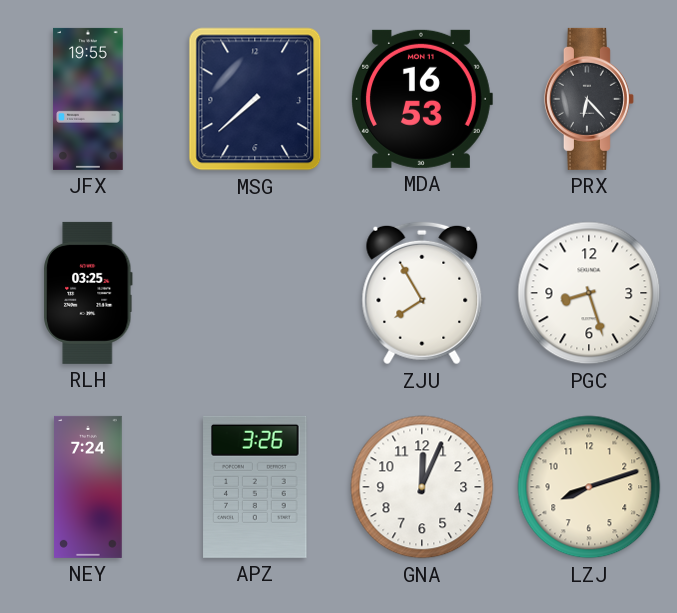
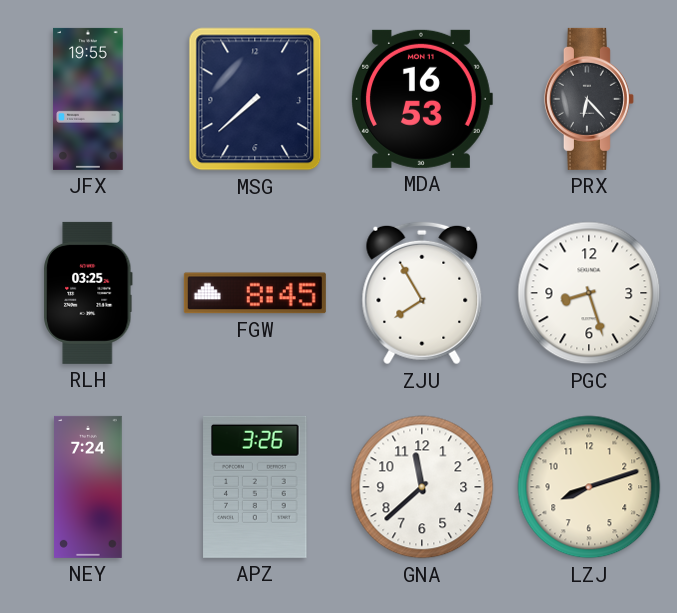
FGW: none -> 8:45
GNA: 12:04 -> 11:38
